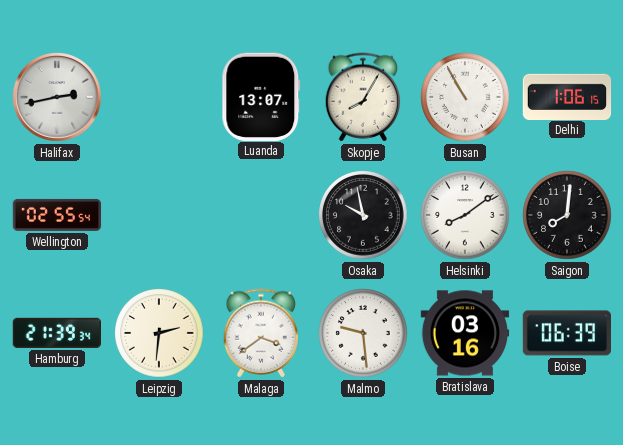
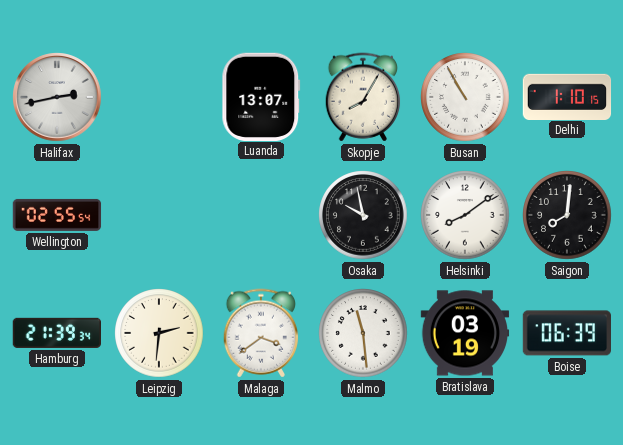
Delhi: 1:06 -> 1:10
Malmo: 9:29 -> 11:29
Bratislava: 03:16 -> 03:19
